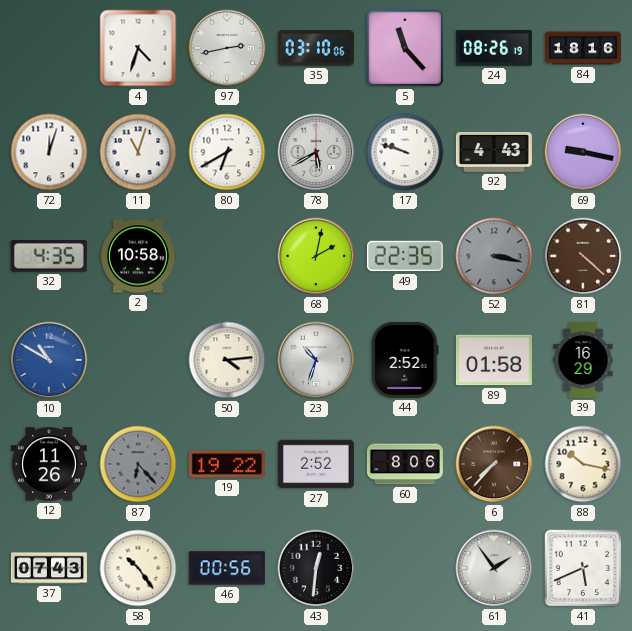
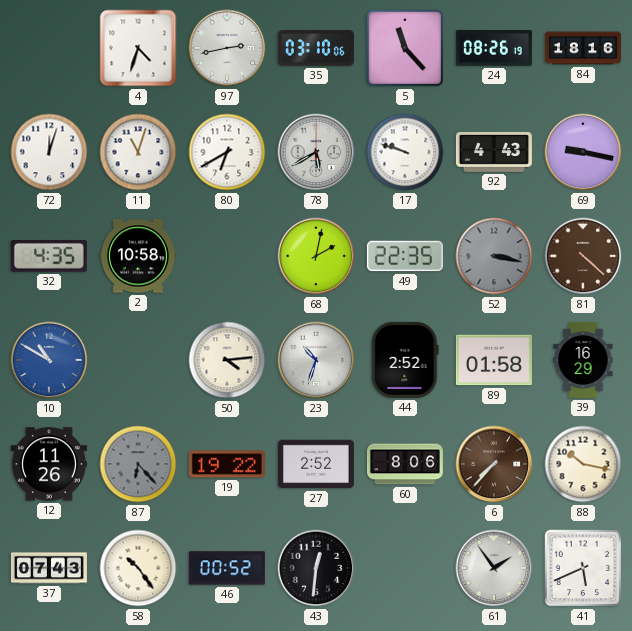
46: 00:56 -> 00:52
